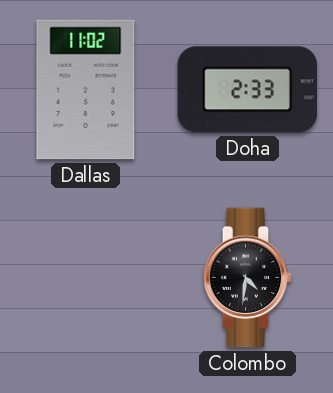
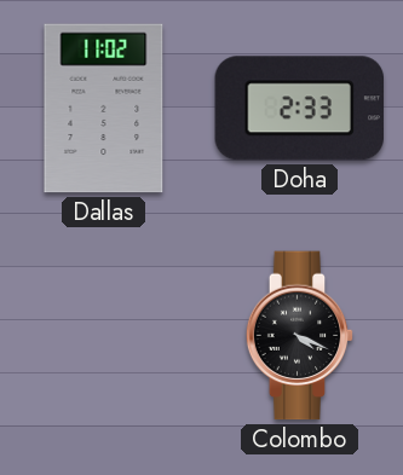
Colombo: 4:31 -> 4:19
